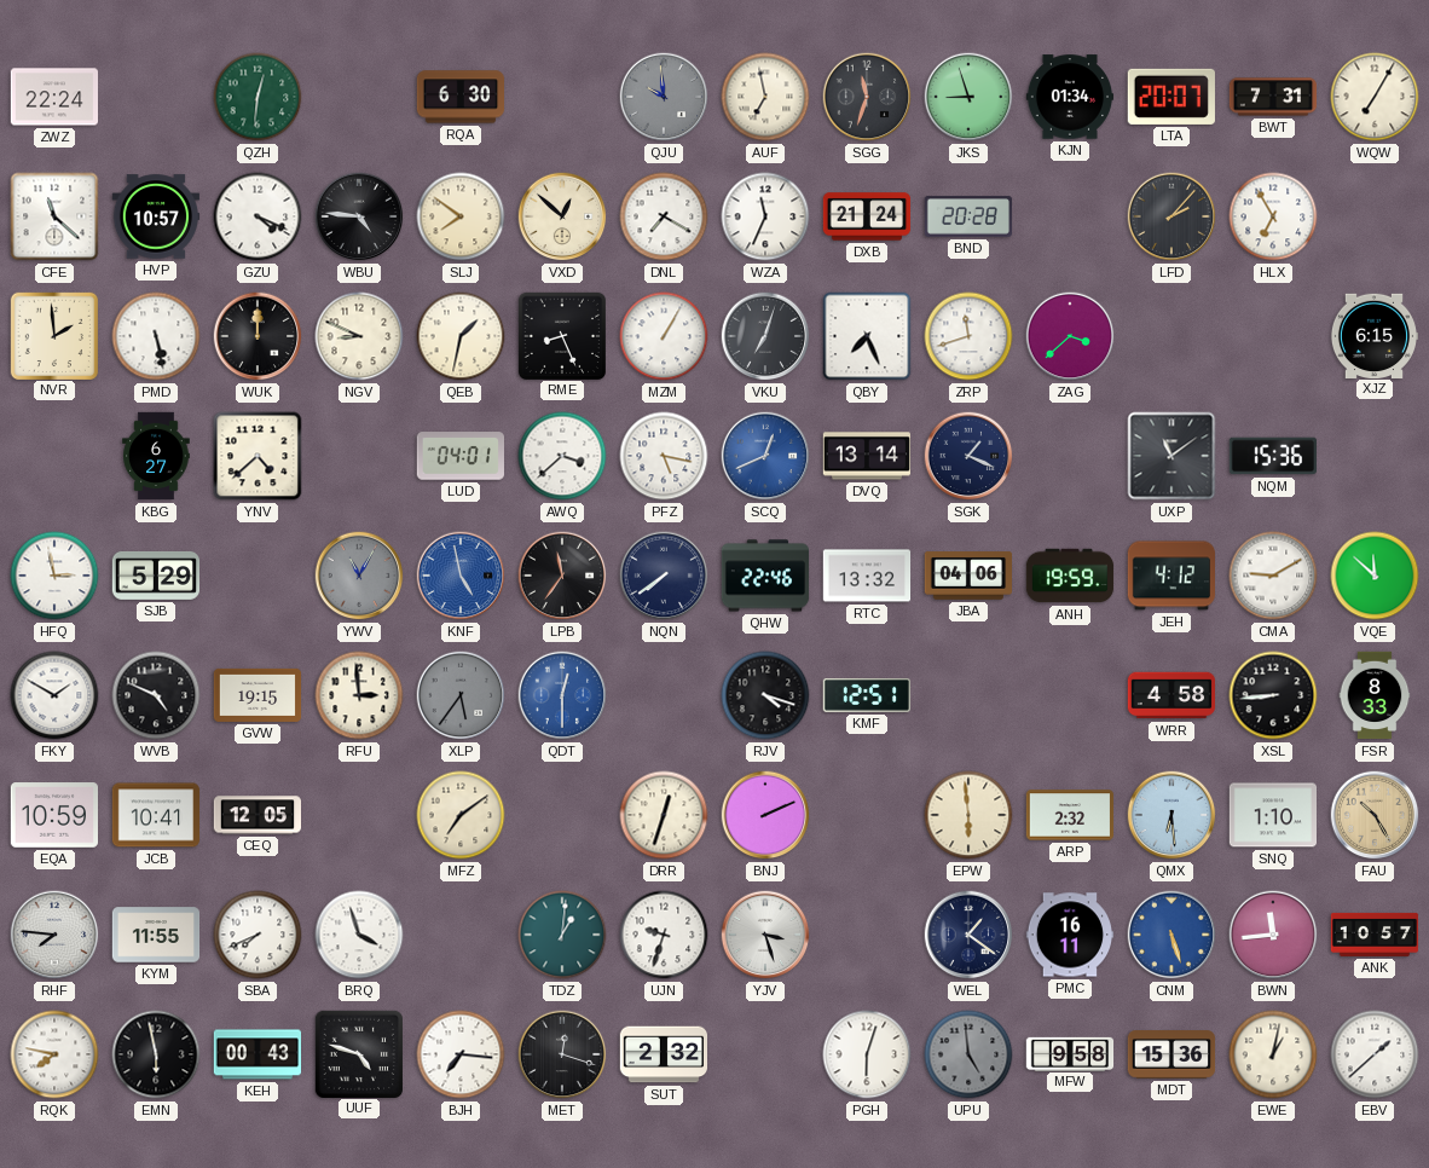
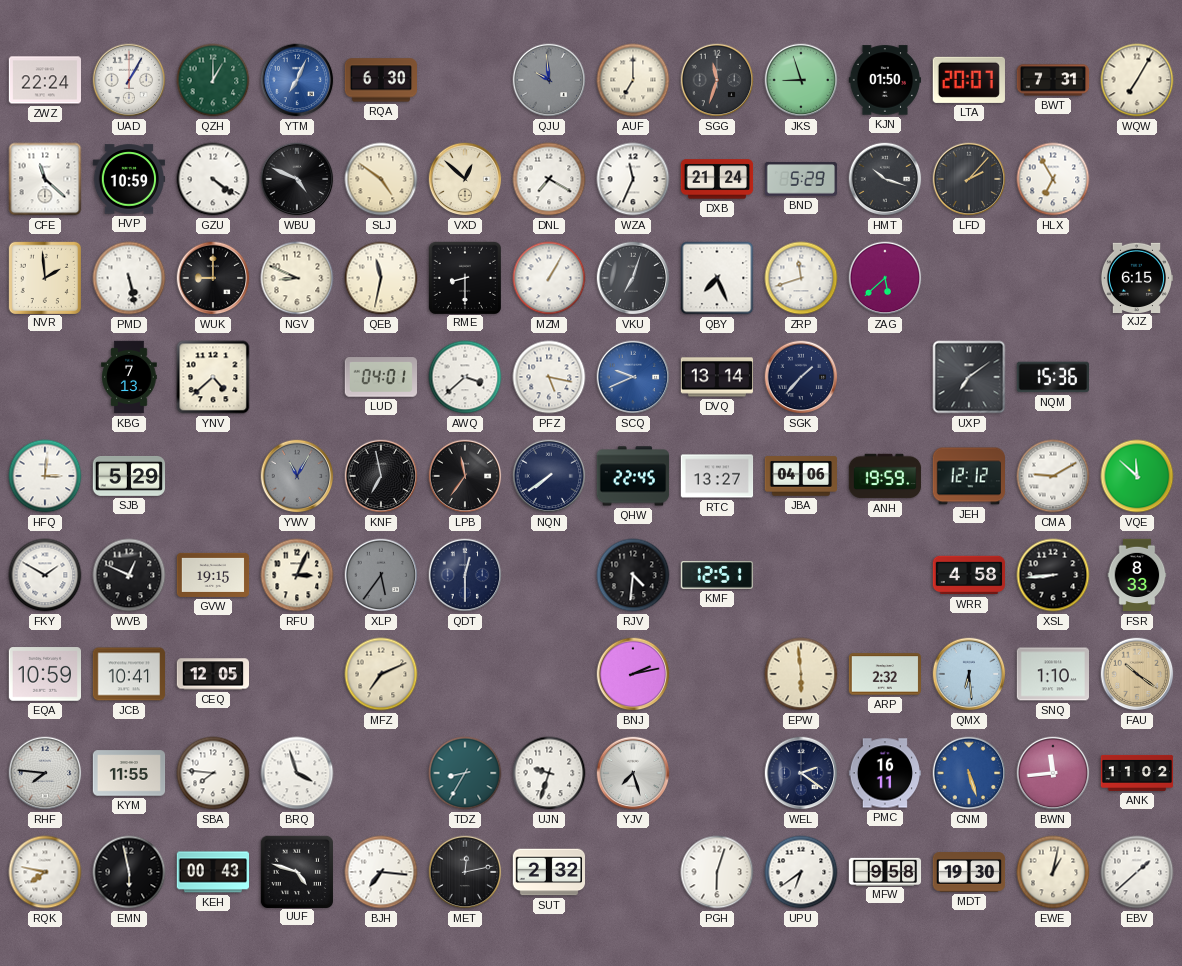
UAD: none -> 1:05
QZH: 12:31 -> 1:00
YTM: none -> 7:04
AUF: 6:58 -> 7:00
KJN: 01:34 -> 01:50
HVP: 10:57 -> 10:59
GZU: 4:19 -> 4:21
WBU: 4:46 -> 4:49
SLJ: 7:51 -> 4:51
BND: 20:28 -> 5:29
HMT: none -> 10:18
WUK: 12:00 -> 9:00
QEB: 1:32 -> 11:32
RME: 8:26 -> 8:30
ZAG: 3:38 -> 5:38
KBG: 6:27 -> 7:13
SCQ: 12:41 -> 9:41
SGK: 1:19 -> 1:37
UXP: 11:09 -> 7:09
HFQ: 2:58 -> 3:01
KNF: 4:58 -> 6:58
KNF dial: blue -> black
QHW: 22:46 -> 22:45
RTC: 13:32 -> 13:27
JEH: 4:12 -> 12:12
WVB: 4:49 -> 12:49
RFU: 2:59 -> 3:04
QDT dial: blue -> navy
RJV: 4:18 -> 4:31
MFZ: 7:09 -> 7:11
DRR: 12:33 -> none
BNJ: 2:11 -> 2:13
FAU: 10:25 -> 10:21
SBA: 7:41 -> 7:46
TDZ: 1:01 -> 8:35
YJV: 3:27 -> 7:27
WEL: 1:21 -> 2:21
ANK: 10:57 -> 11:02
MET: 12:18 -> 12:13
UPU: 4:59 -> 6:39
UPU dial: grey -> white
MDT: 15:36 -> 19:30
